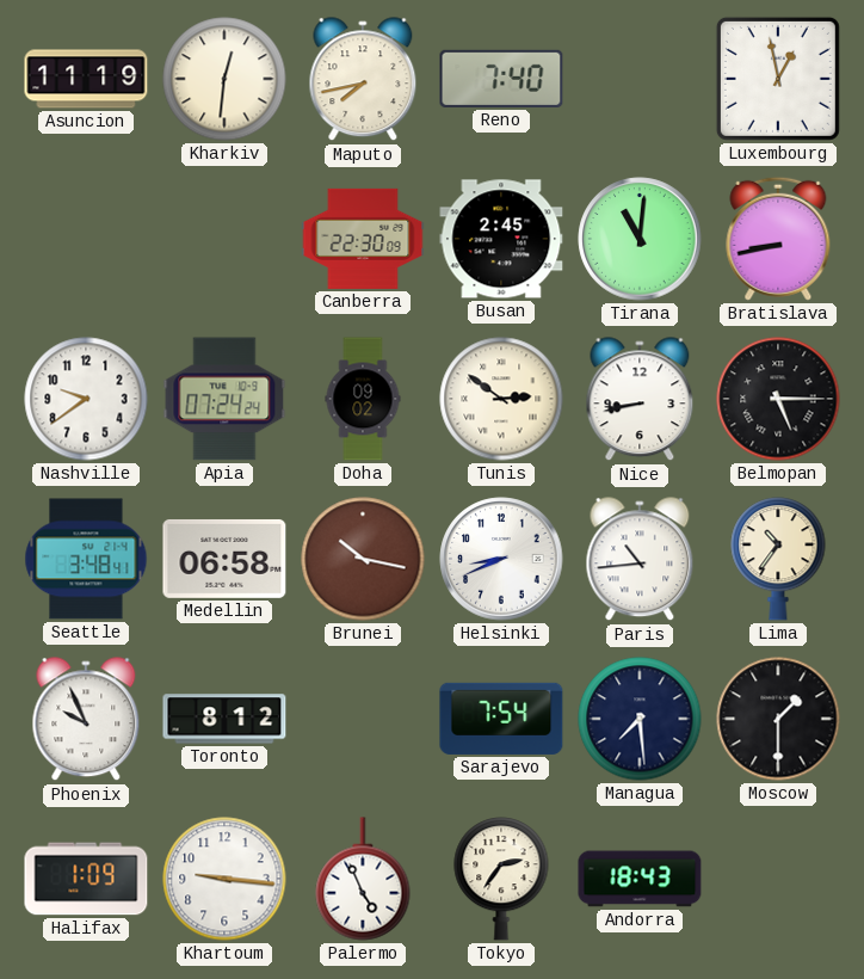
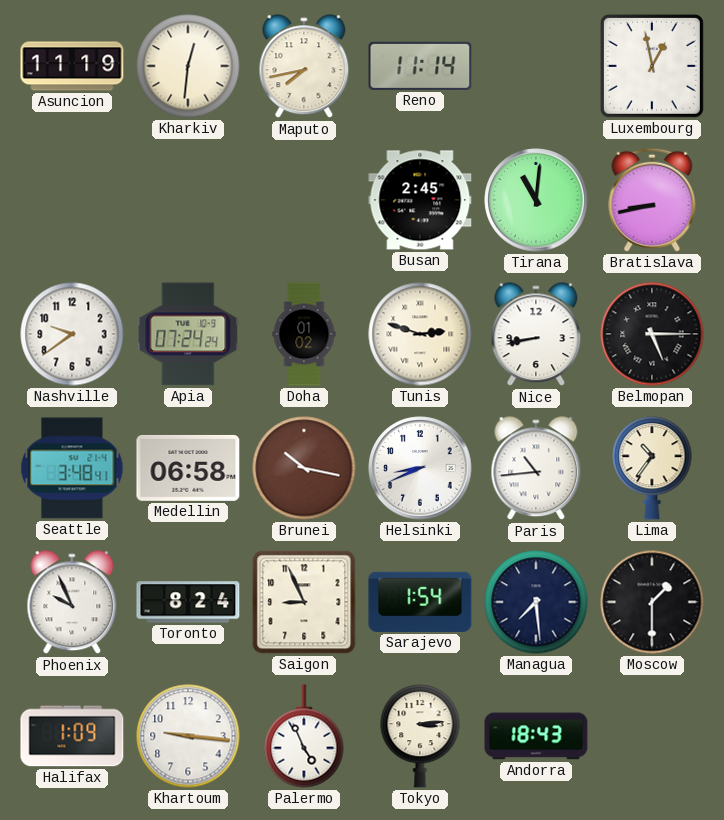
Reno: 7:40 -> 11:14
Canberra: 22:30 -> none
Doha: 09:02 -> 01:02
Tunis: 2:51 -> 2:48
Toronto: 8:12 -> 8:24
Saigon: none -> 8:56
Sarajevo: 7:54 -> 1:54
Tokyo: 2:36 -> 3:14
